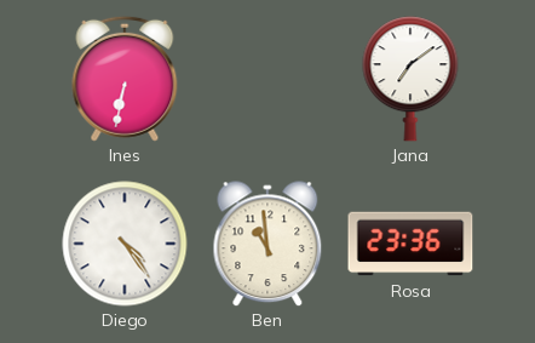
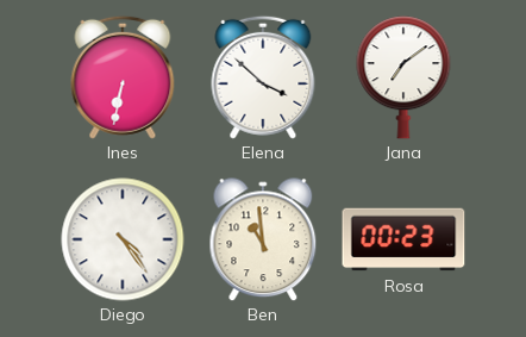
Elena: none -> 3:52
Rosa: 23:36 -> 00:23
